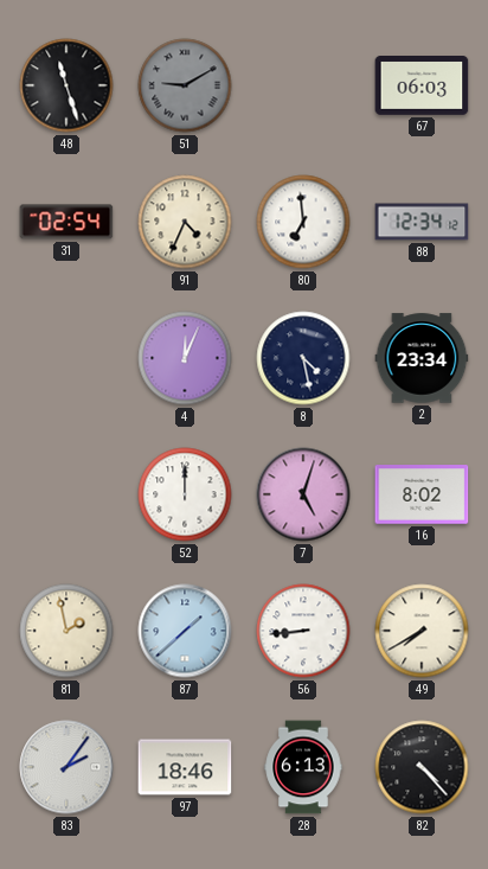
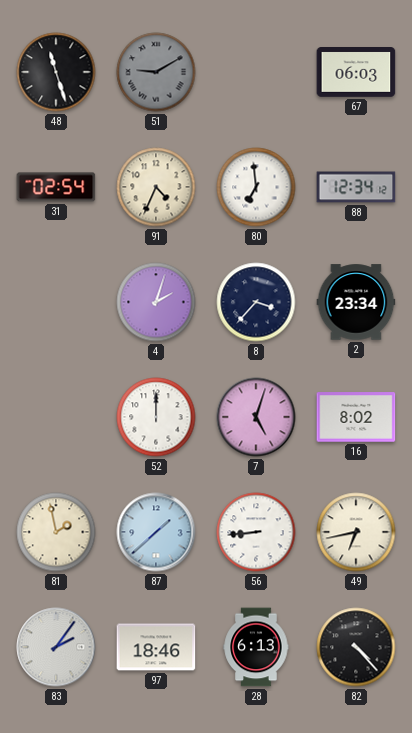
4: 12:04 -> 2:03
8: 4:28 -> 3:37
49: 7:40 -> 6:43
